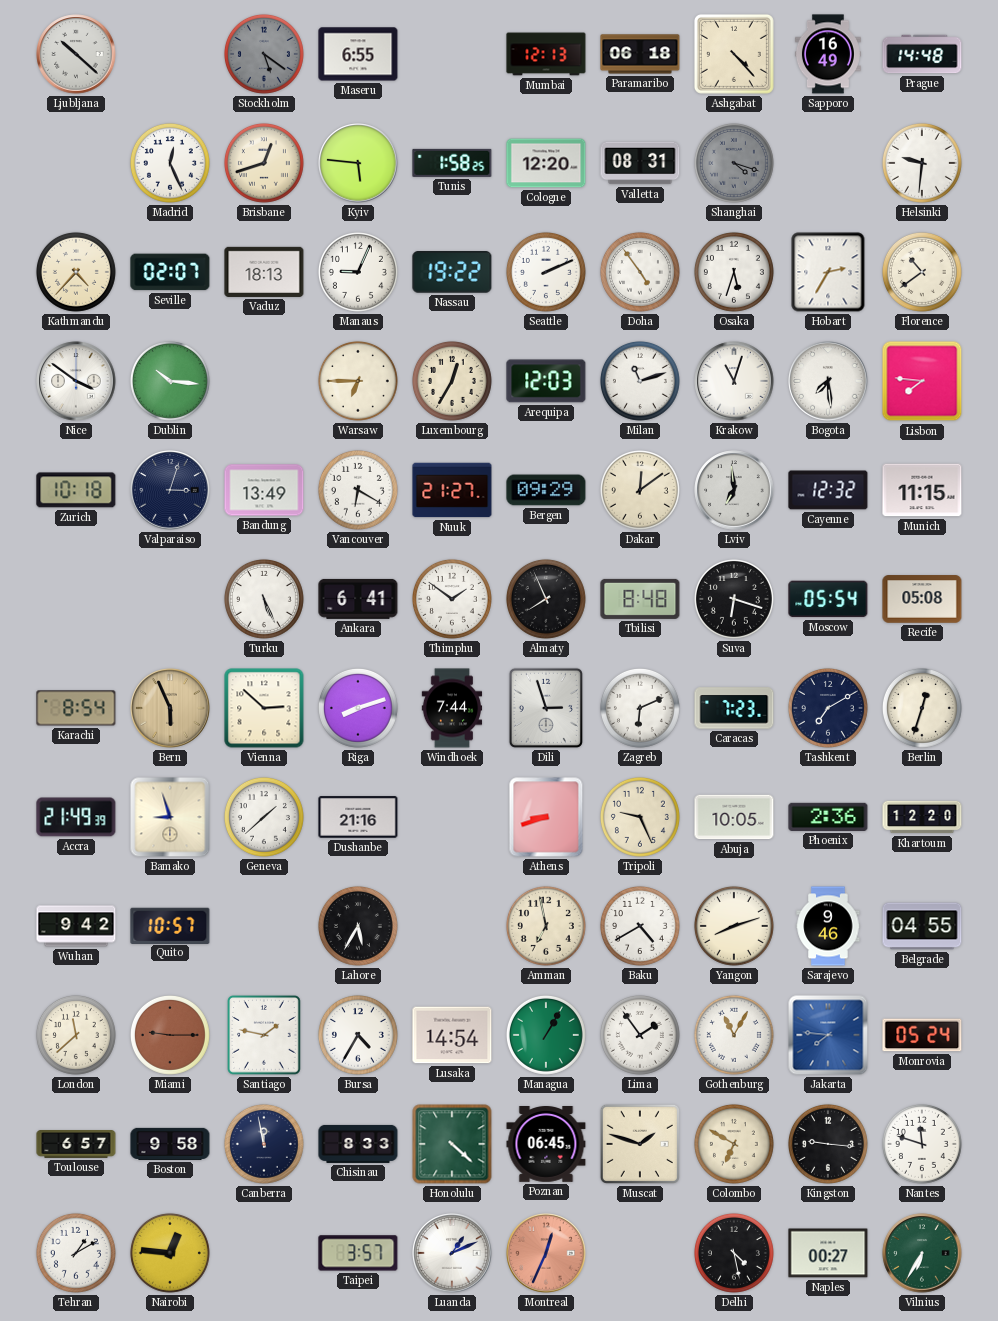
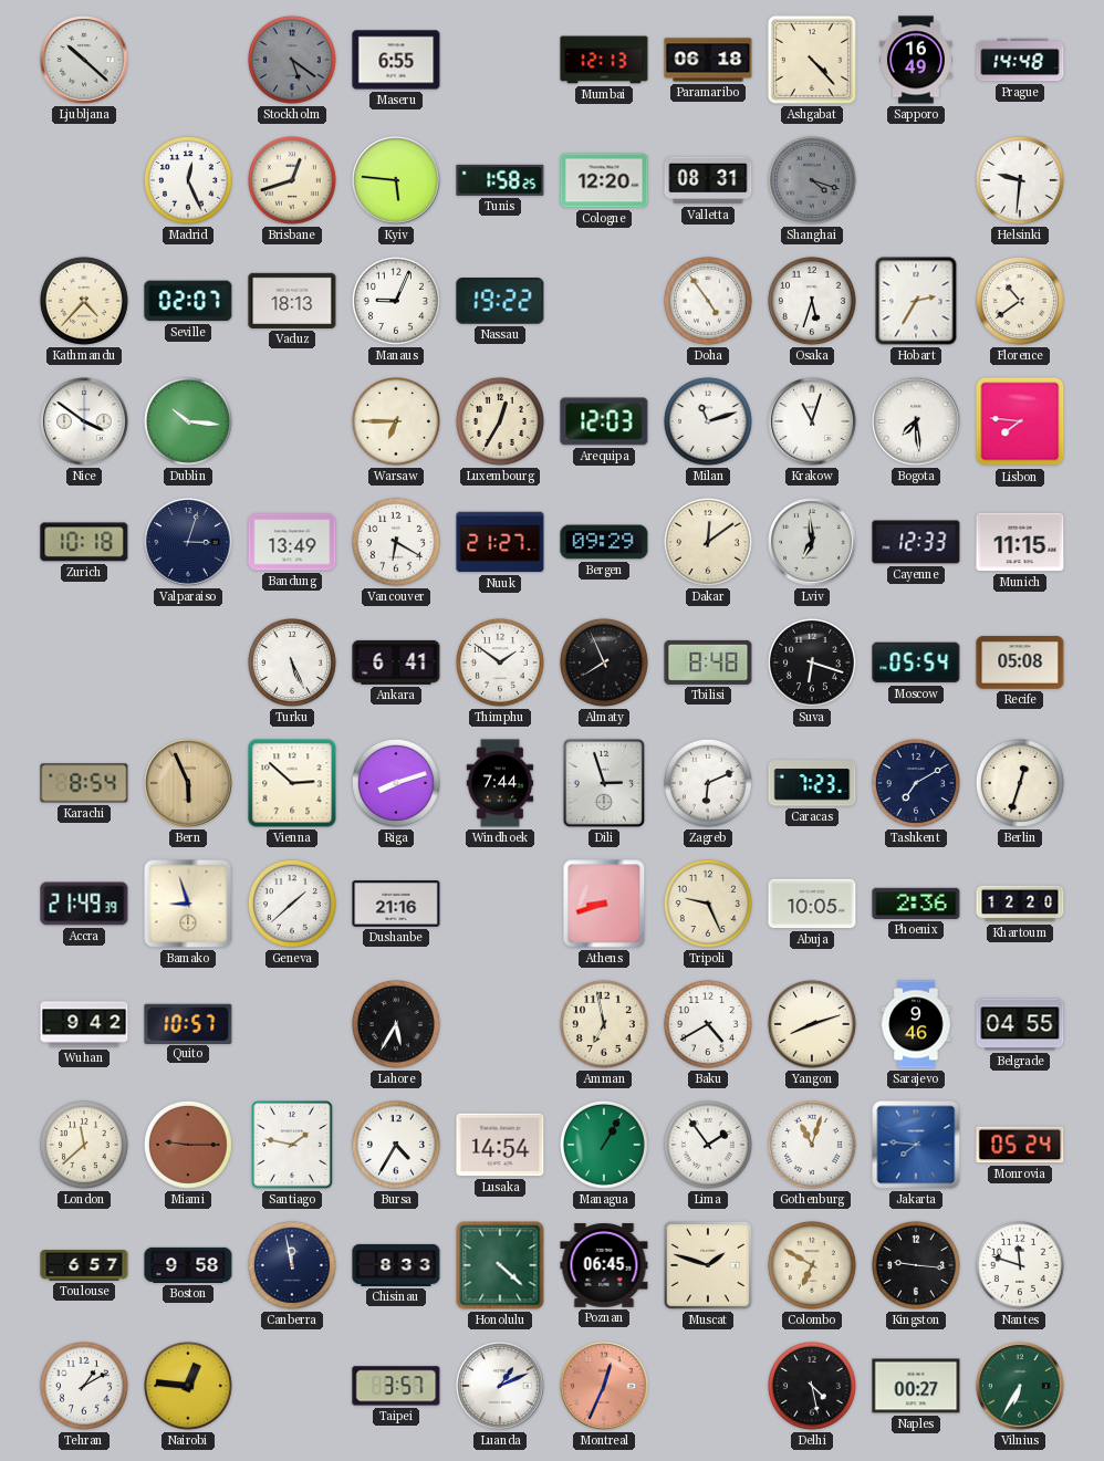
Seattle: 2:11 -> none
Cayenne: 12:32 -> 12:33
Gothenburg: 11:05 -> 11:03
